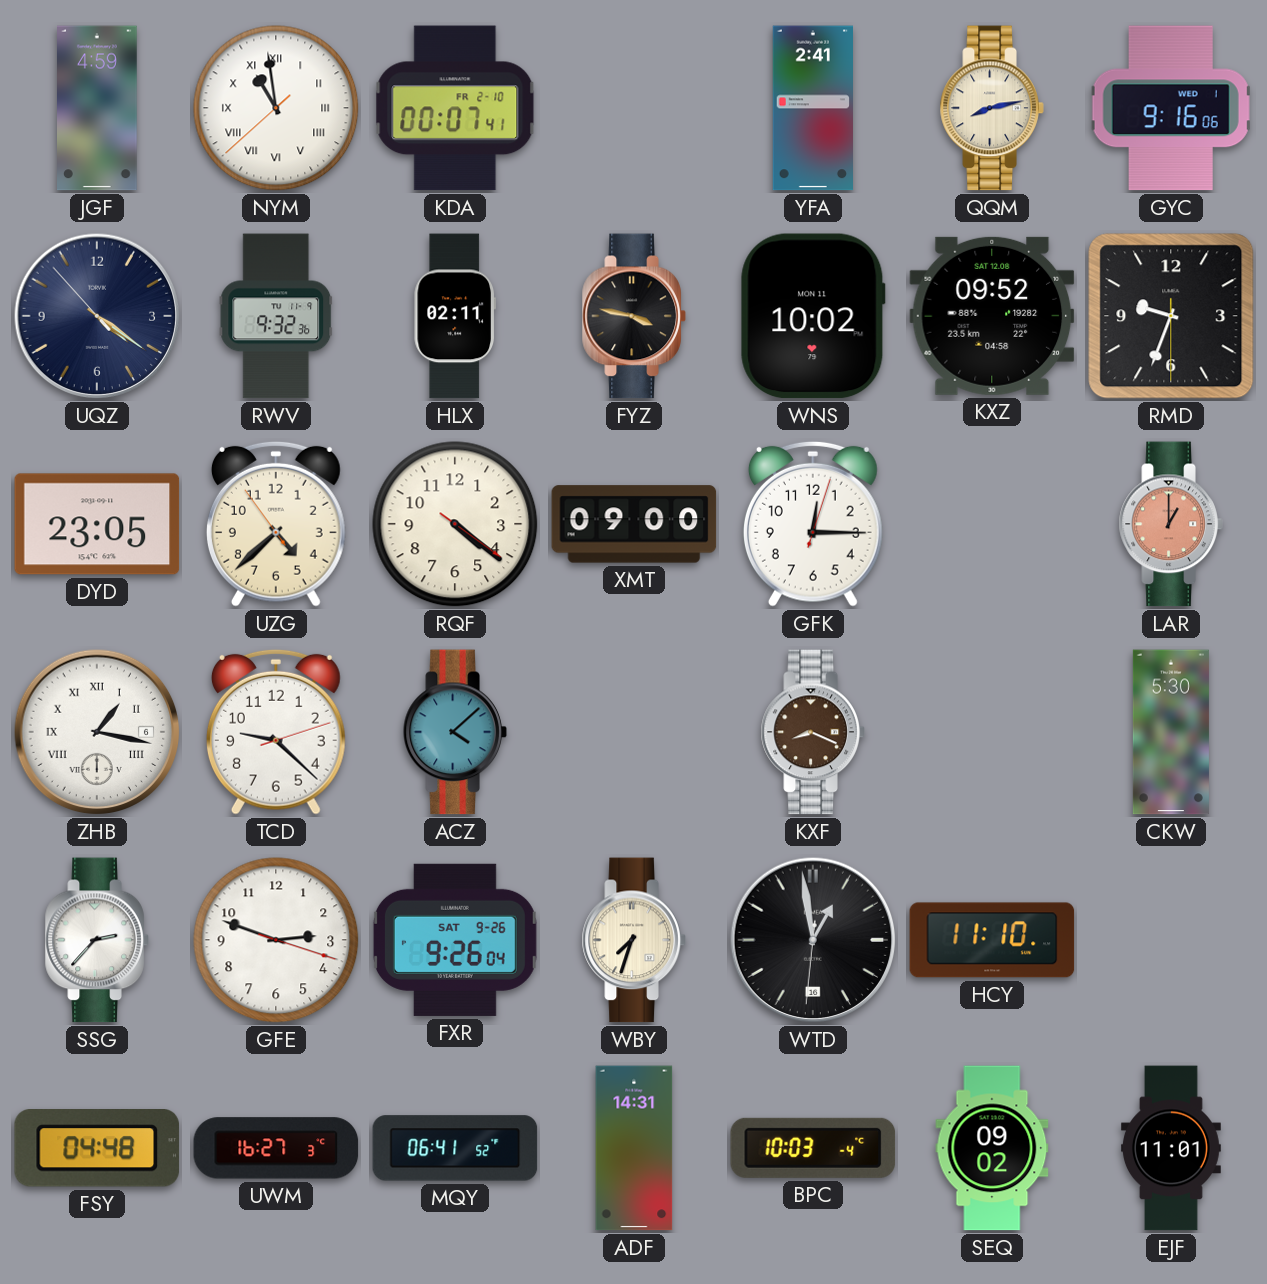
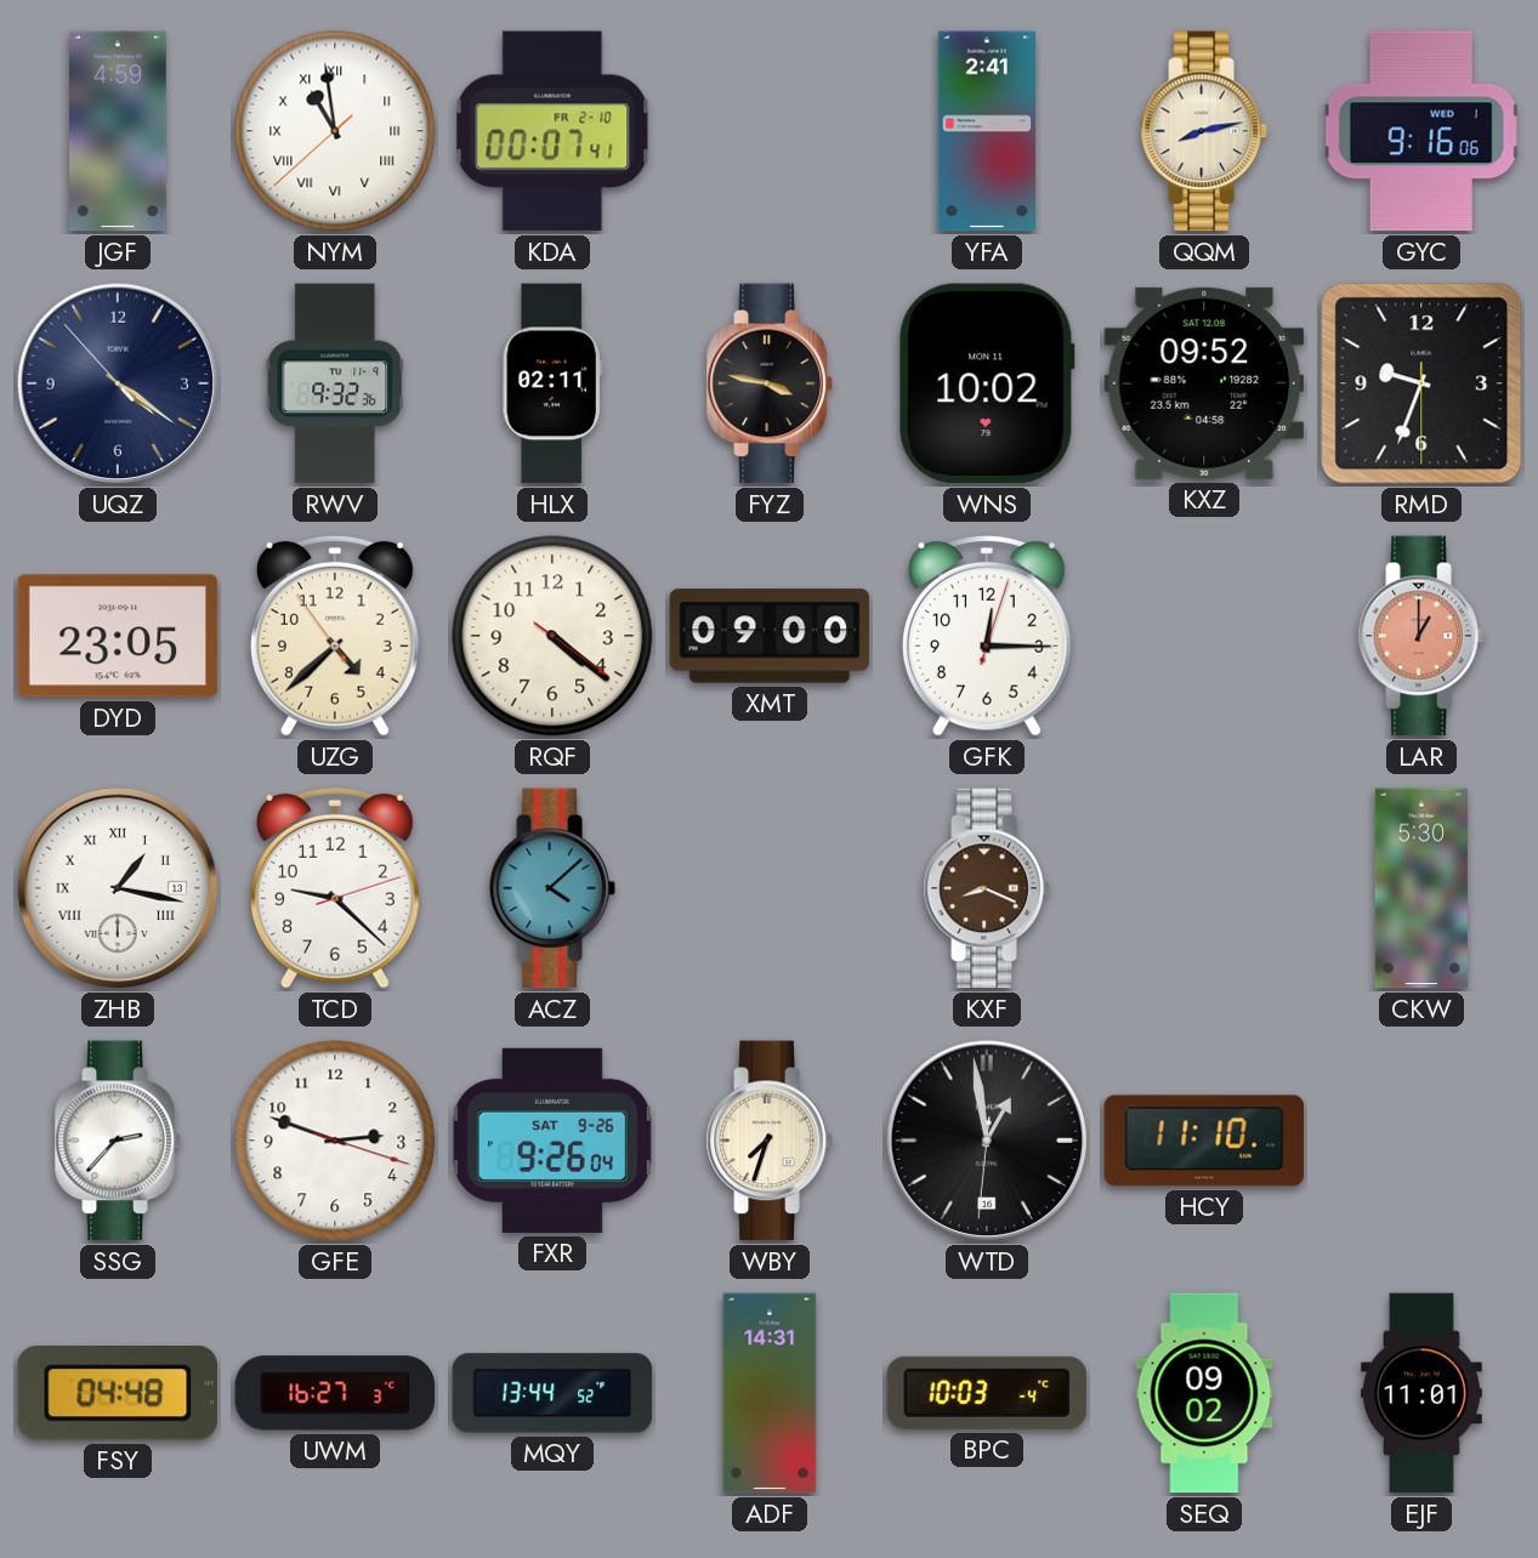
ZHB date: 6 -> 13
MQY: 06:41 -> 13:44
